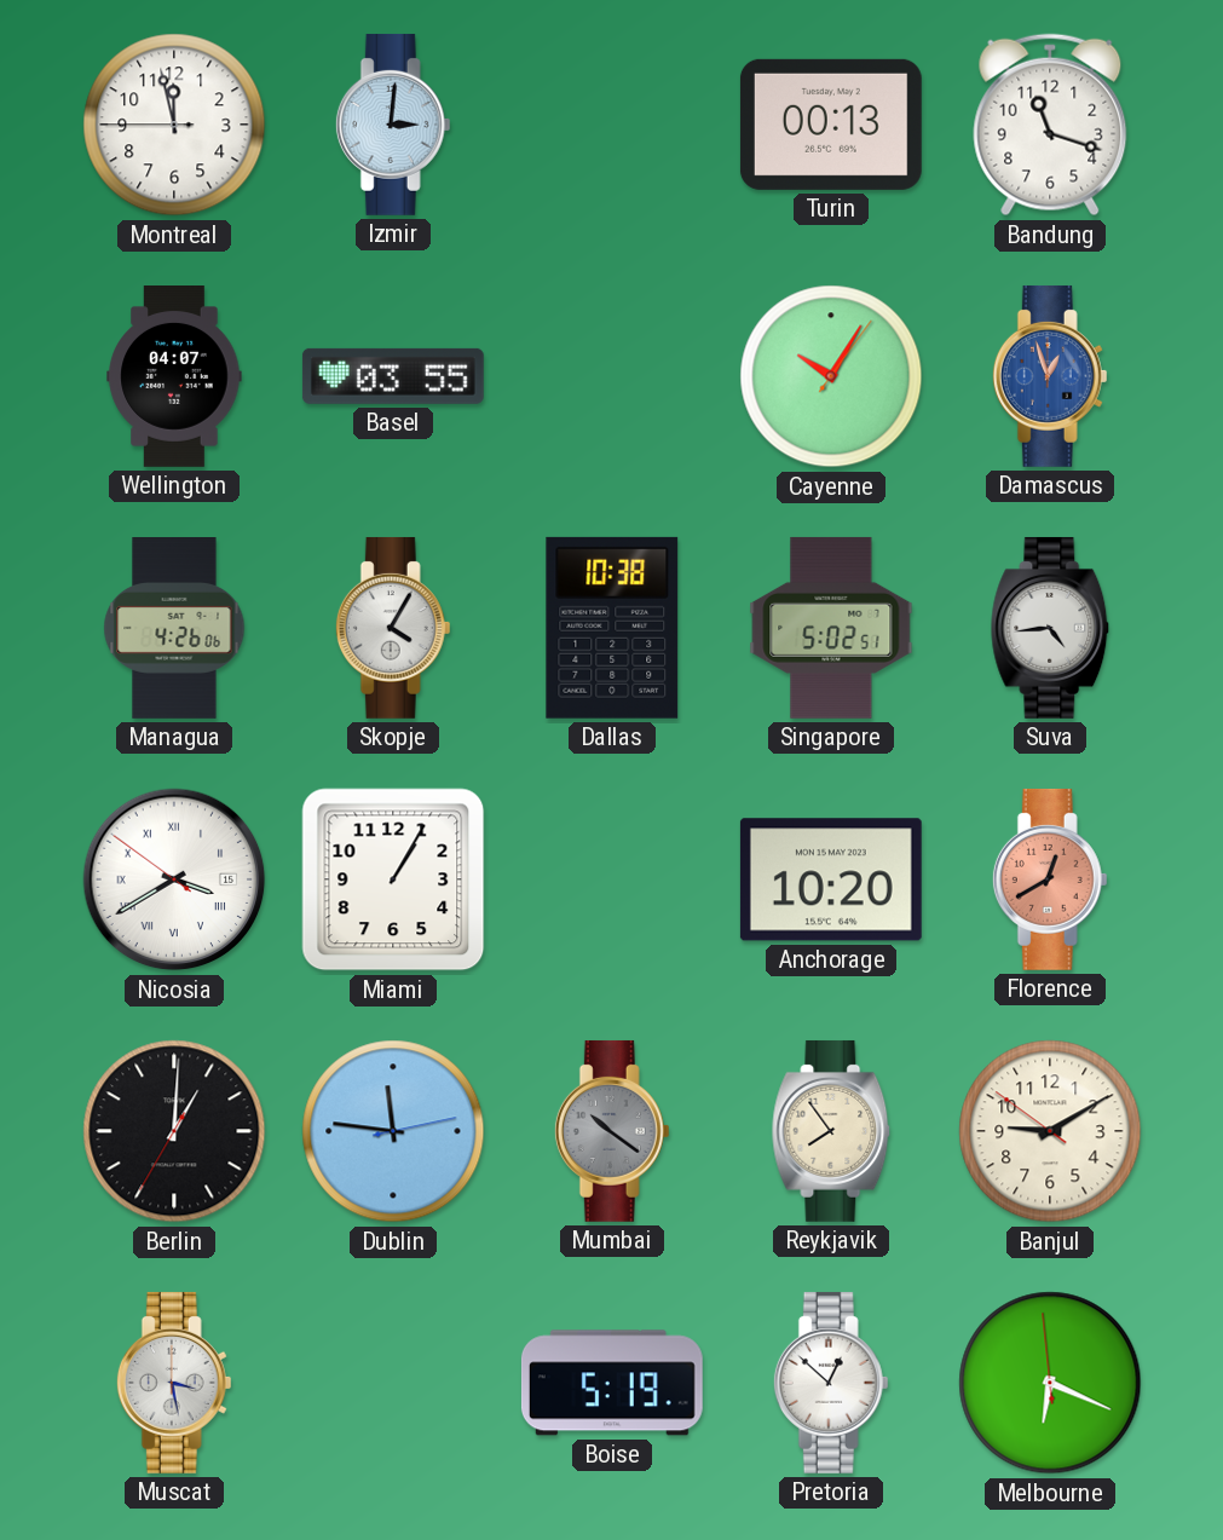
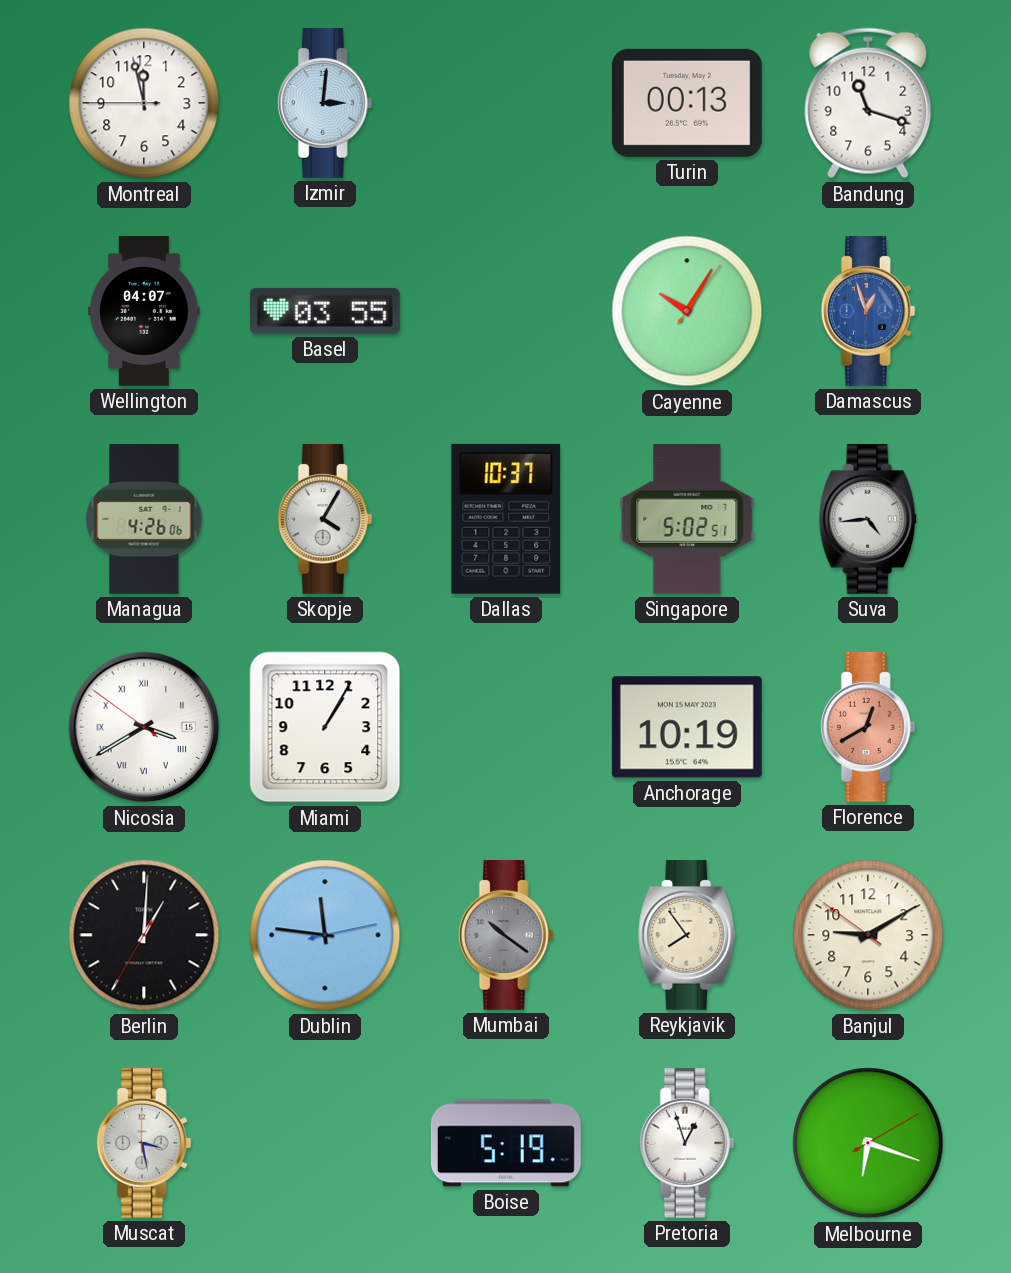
Dallas: 10:38 -> 10:37
Anchorage: 10:20 -> 10:19
Pretoria: 12:52 -> 12:57
Melbourne: 6:18:59 -> 6:18:10
